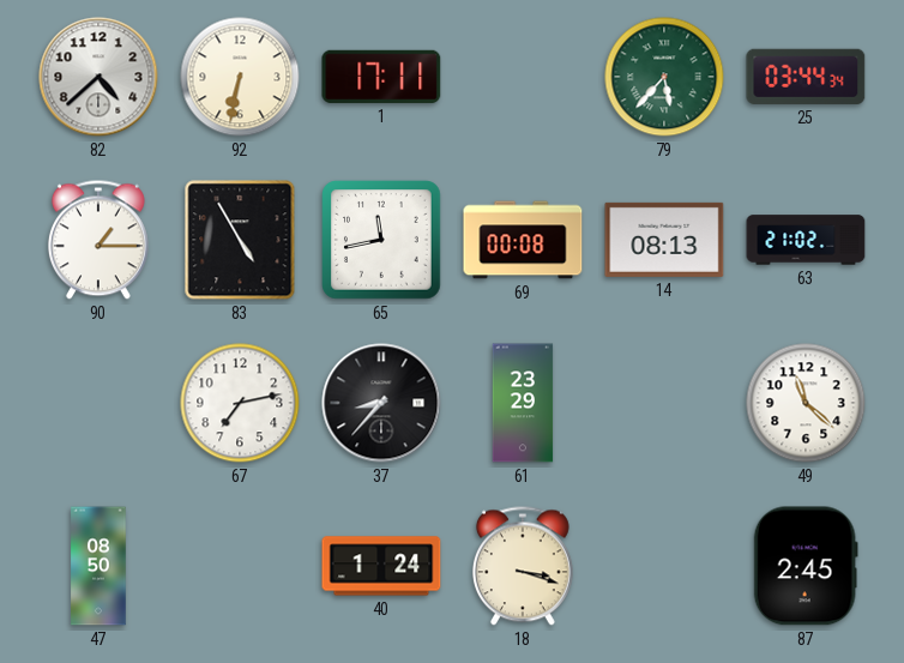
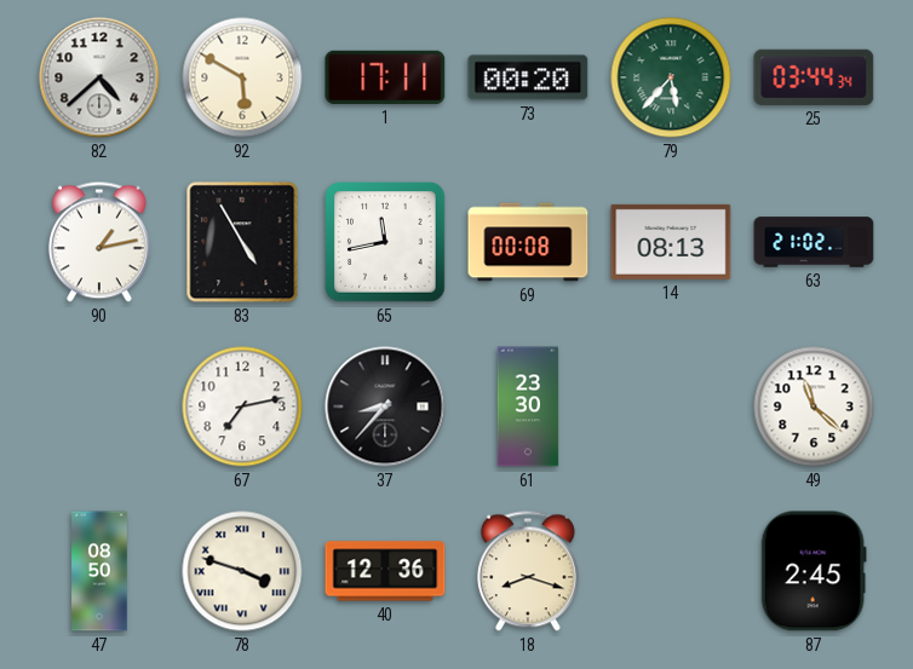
92: 6:32 -> 5:50
73: none -> 00:20
90: 1:15 -> 1:13
61: 23:29 -> 23:30
78: none -> 3:48
40: 1:24 -> 12:36
18: 3:18 -> 8:18
